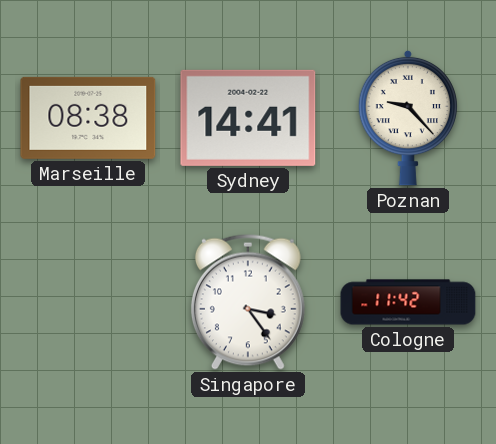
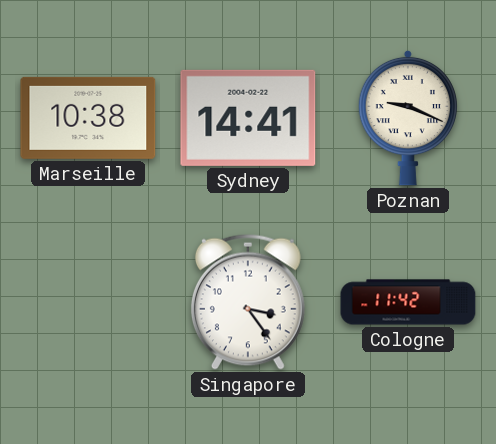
Marseille: 08:38 -> 10:38
Poznan: 9:23 -> 9:19
